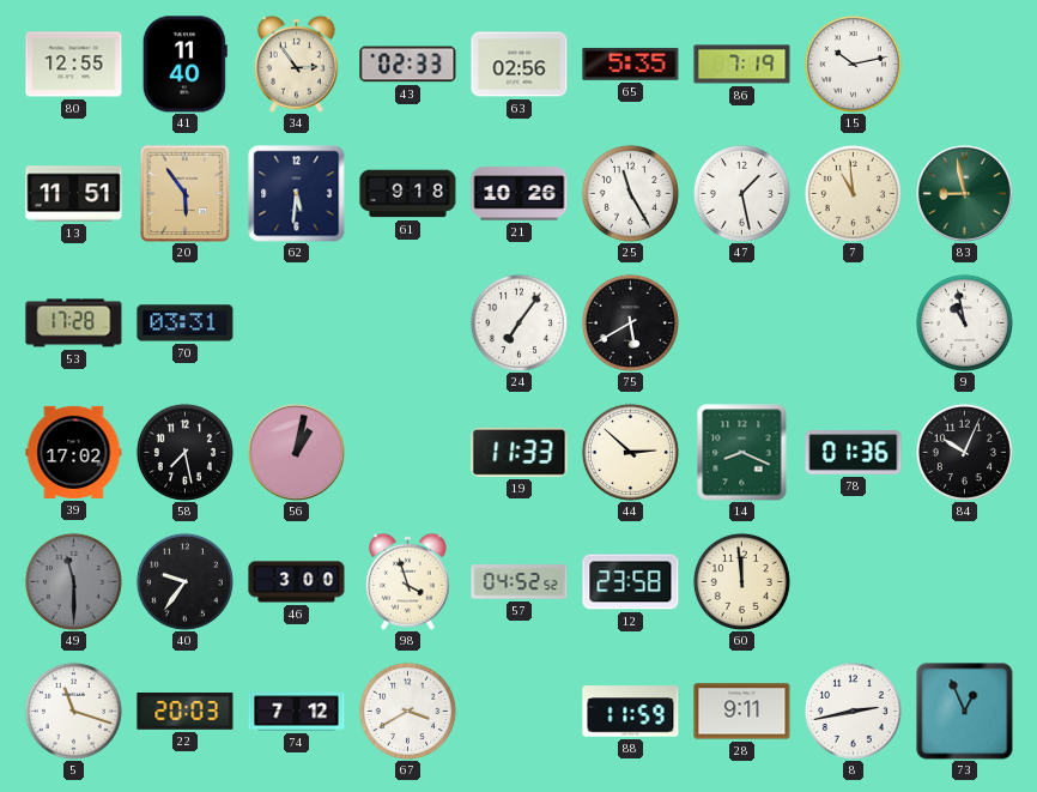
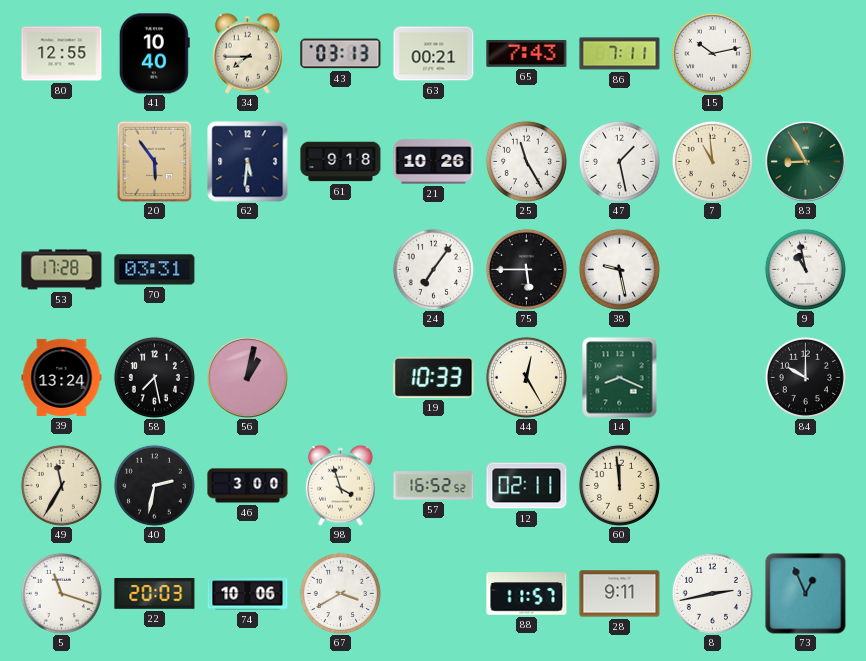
41: 11:40 -> 10:40
34: 2:54 -> 7:45
43: 02:33 -> 03:13
63: 02:56 -> 00:21
65: 5:35 -> 7:43
86: 7:19 -> 7:11
13: 11:51 -> none
83: 8:58 -> 8:55
75: 5:40 -> 5:45
38: none -> 9:28
39: 17:02 -> 13:24
19: 11:33 -> 10:33
44: 2:52 -> 12:25
78: 01:36 -> none
84: 10:04 -> 10:00
49: 11:30 -> 11:35
49 dial: grey -> cream
40: 9:36 -> 2:32
57: 04:52 -> 16:52
12: 23:58 -> 02:11
74: 7:12 -> 10:06
88: 11:59 -> 11:57
